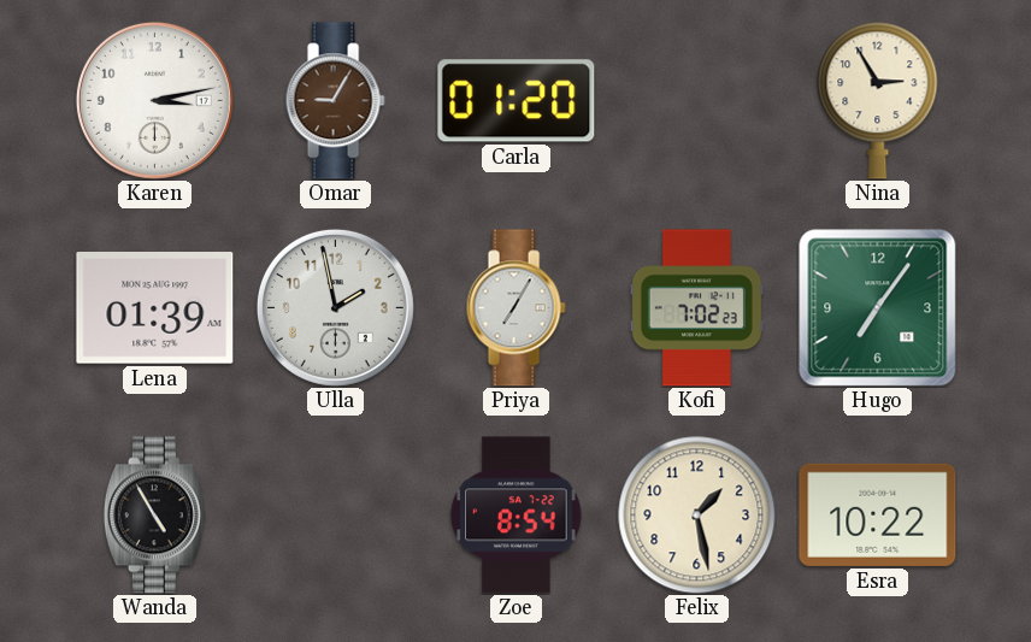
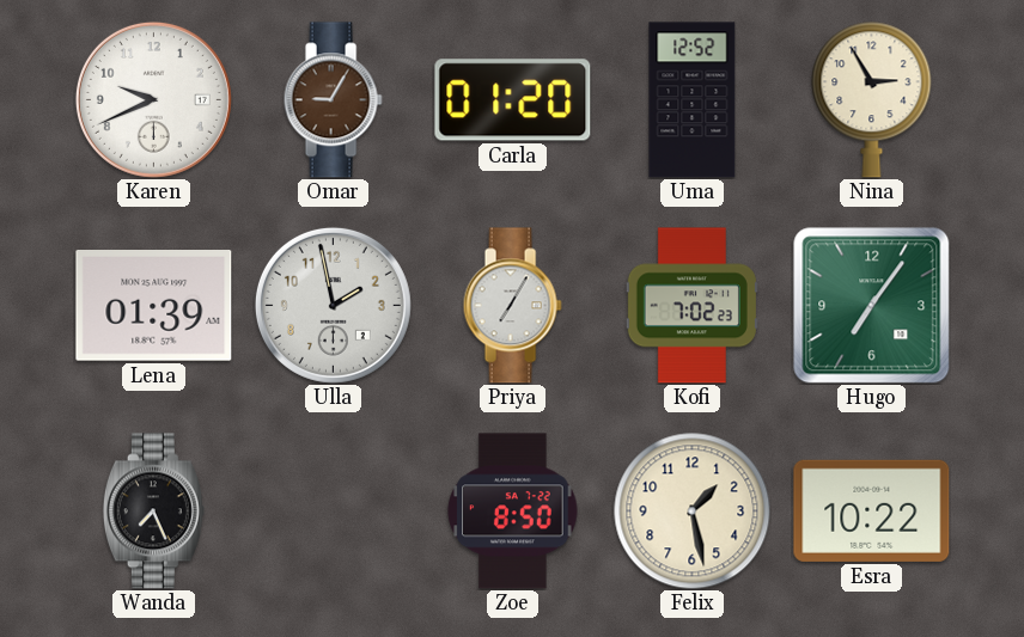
Karen: 3:13 -> 9:41
Uma: none -> 12:52
Wanda: 4:55 -> 7:26
Zoe: 8:54 -> 8:50
